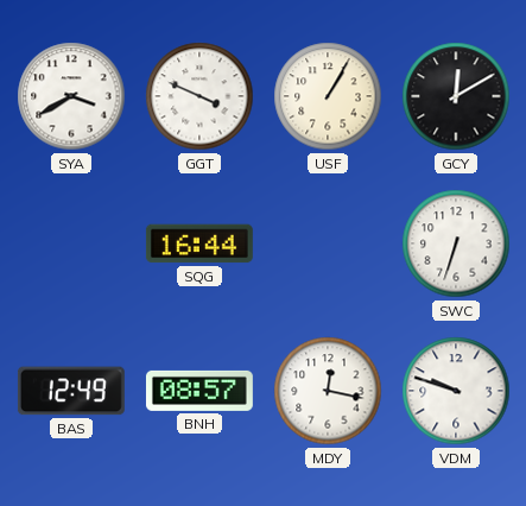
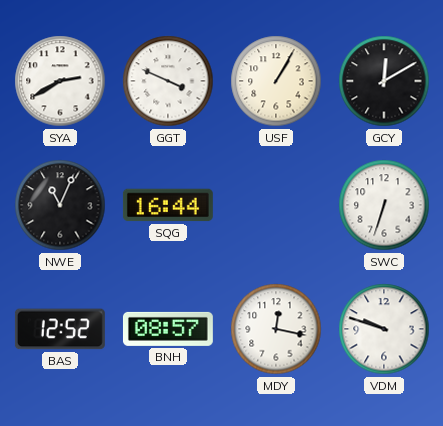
SYA: 3:40 -> 2:40
NWE: none -> 11:04
BAS: 12:49 -> 12:52
